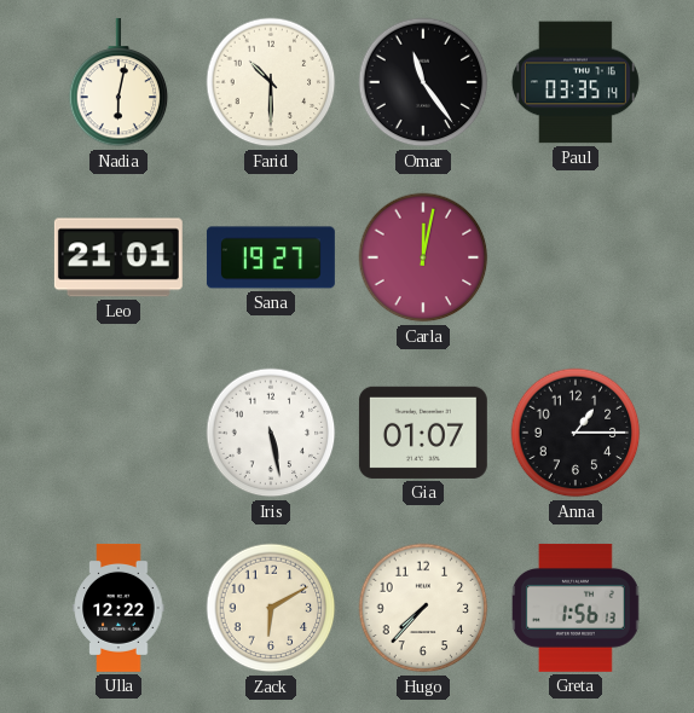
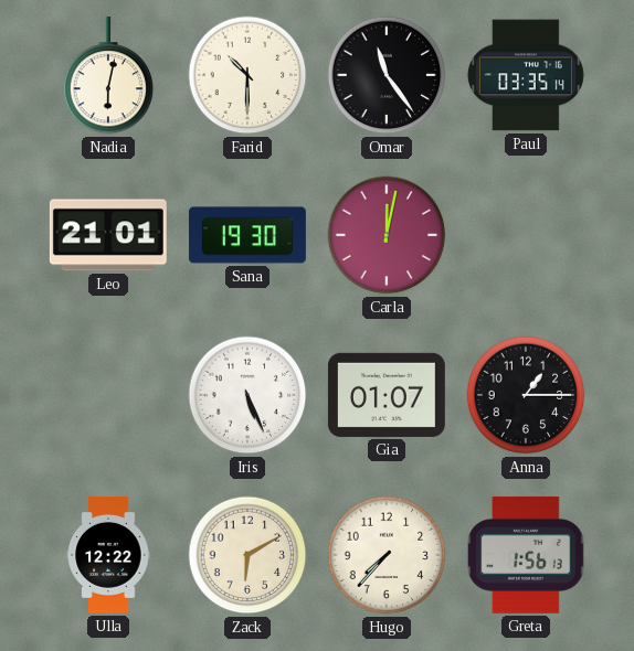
Sana: 19:27 -> 19:30
Iris: 5:28 -> 5:26
